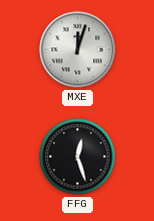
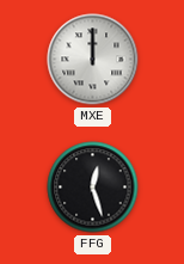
MXE: 12:03 -> 12:00
